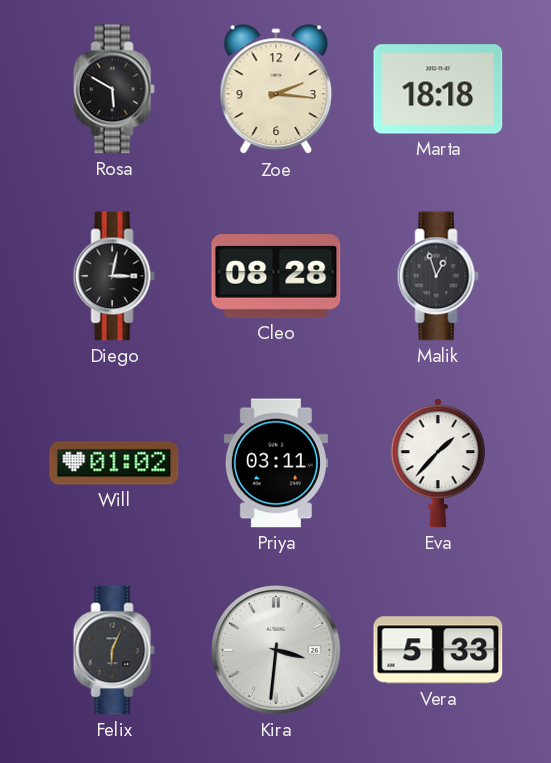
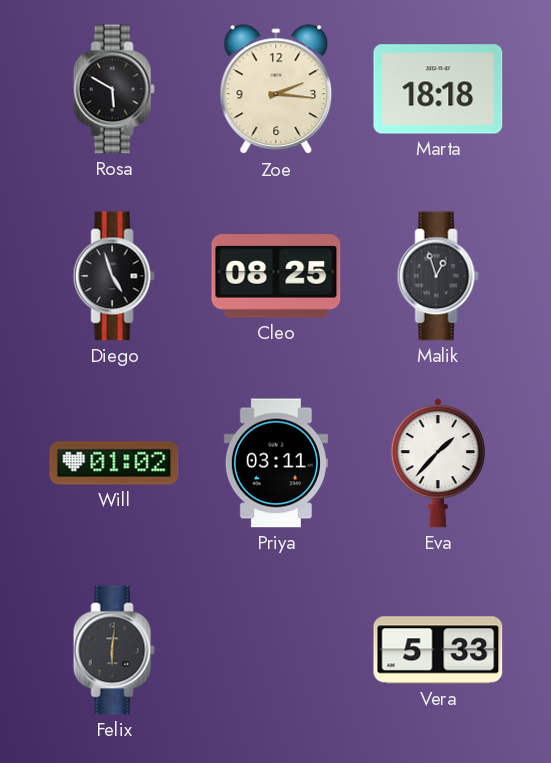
Diego: 3:02 -> 4:57
Cleo: 08:28 -> 08:25
Felix: 6:04 -> 6:01
Kira: 3:31 -> none
